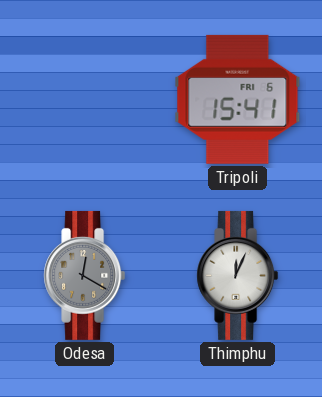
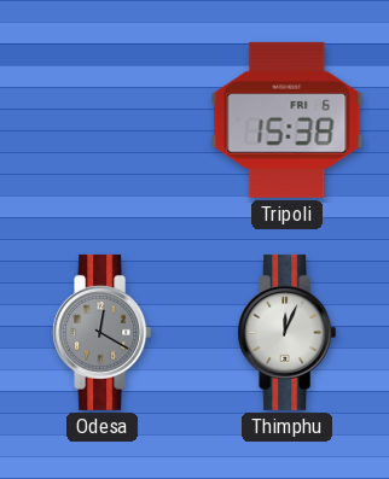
Tripoli: 15:41 -> 15:38
